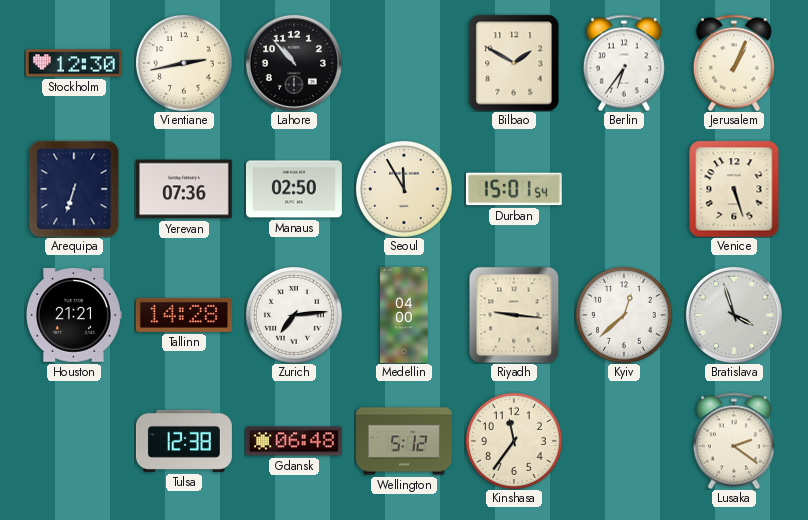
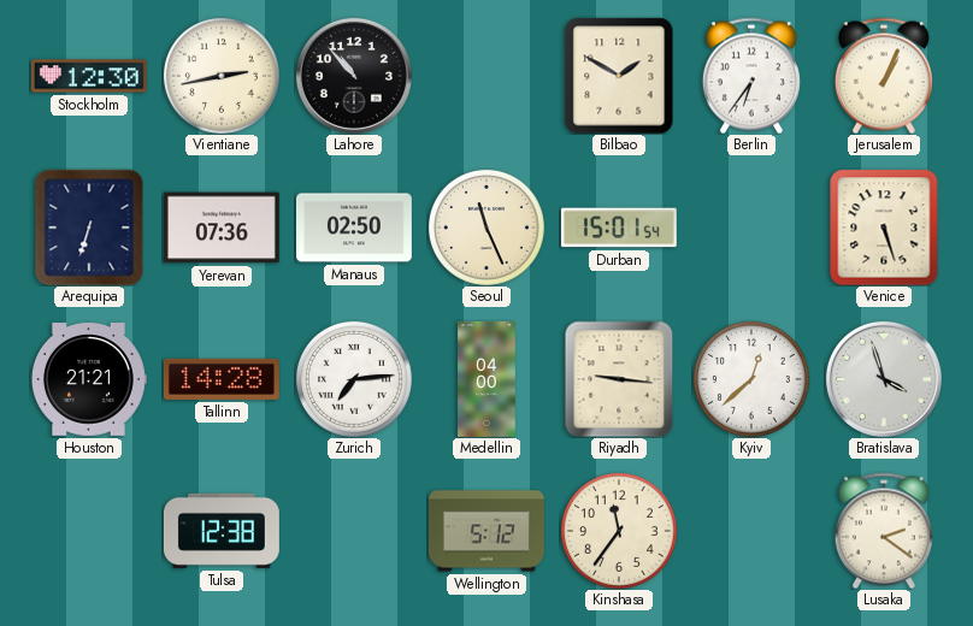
Seoul: 11:55 -> 11:26
Gdansk: 06:48 -> none
